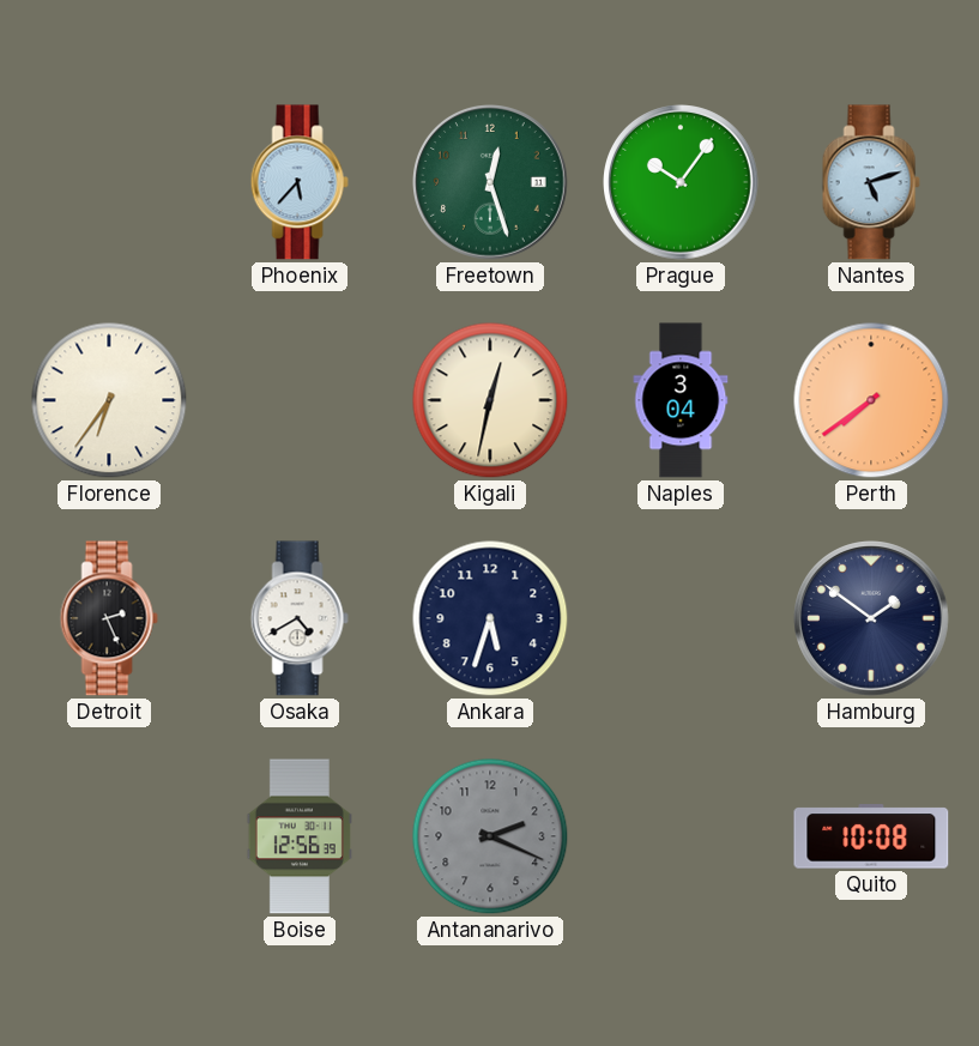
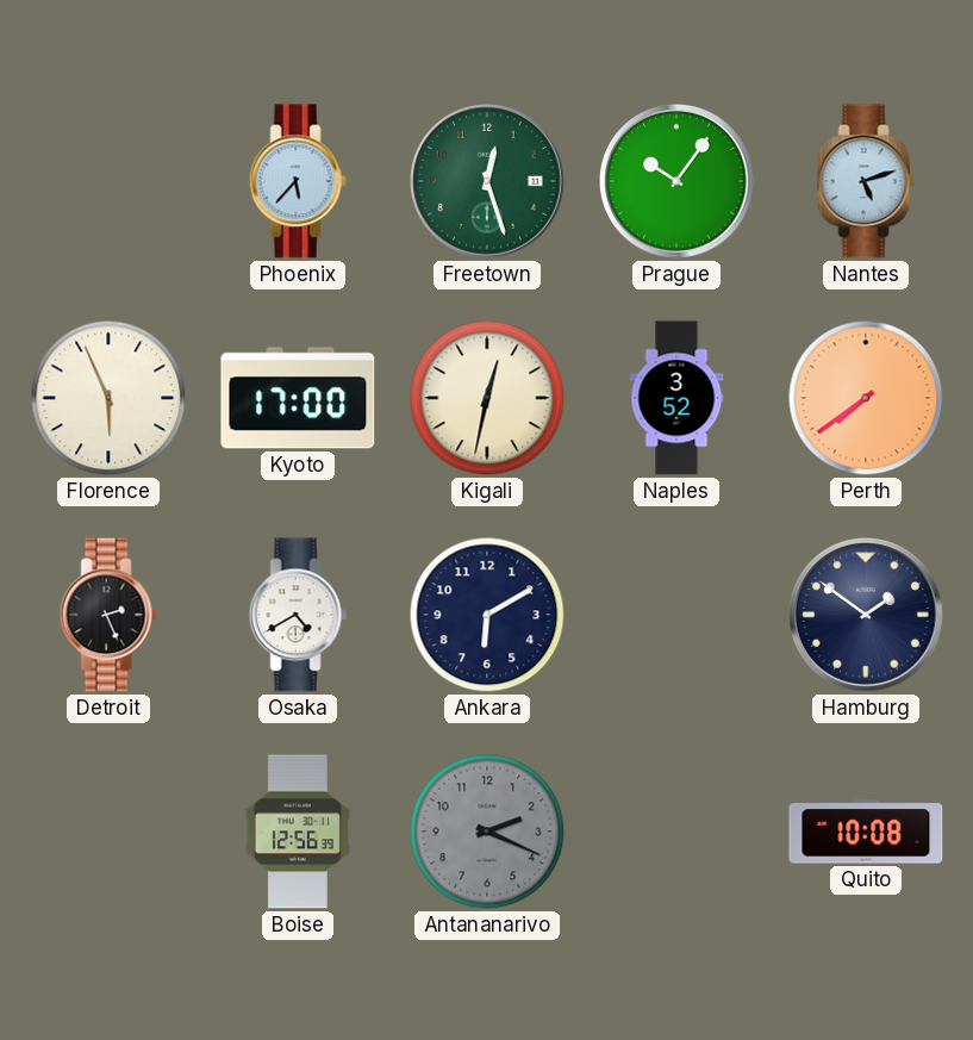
Florence: 6:36 -> 5:56
Kyoto: none -> 17:00
Naples: 3:04 -> 3:52
Ankara: 5:33 -> 6:10
